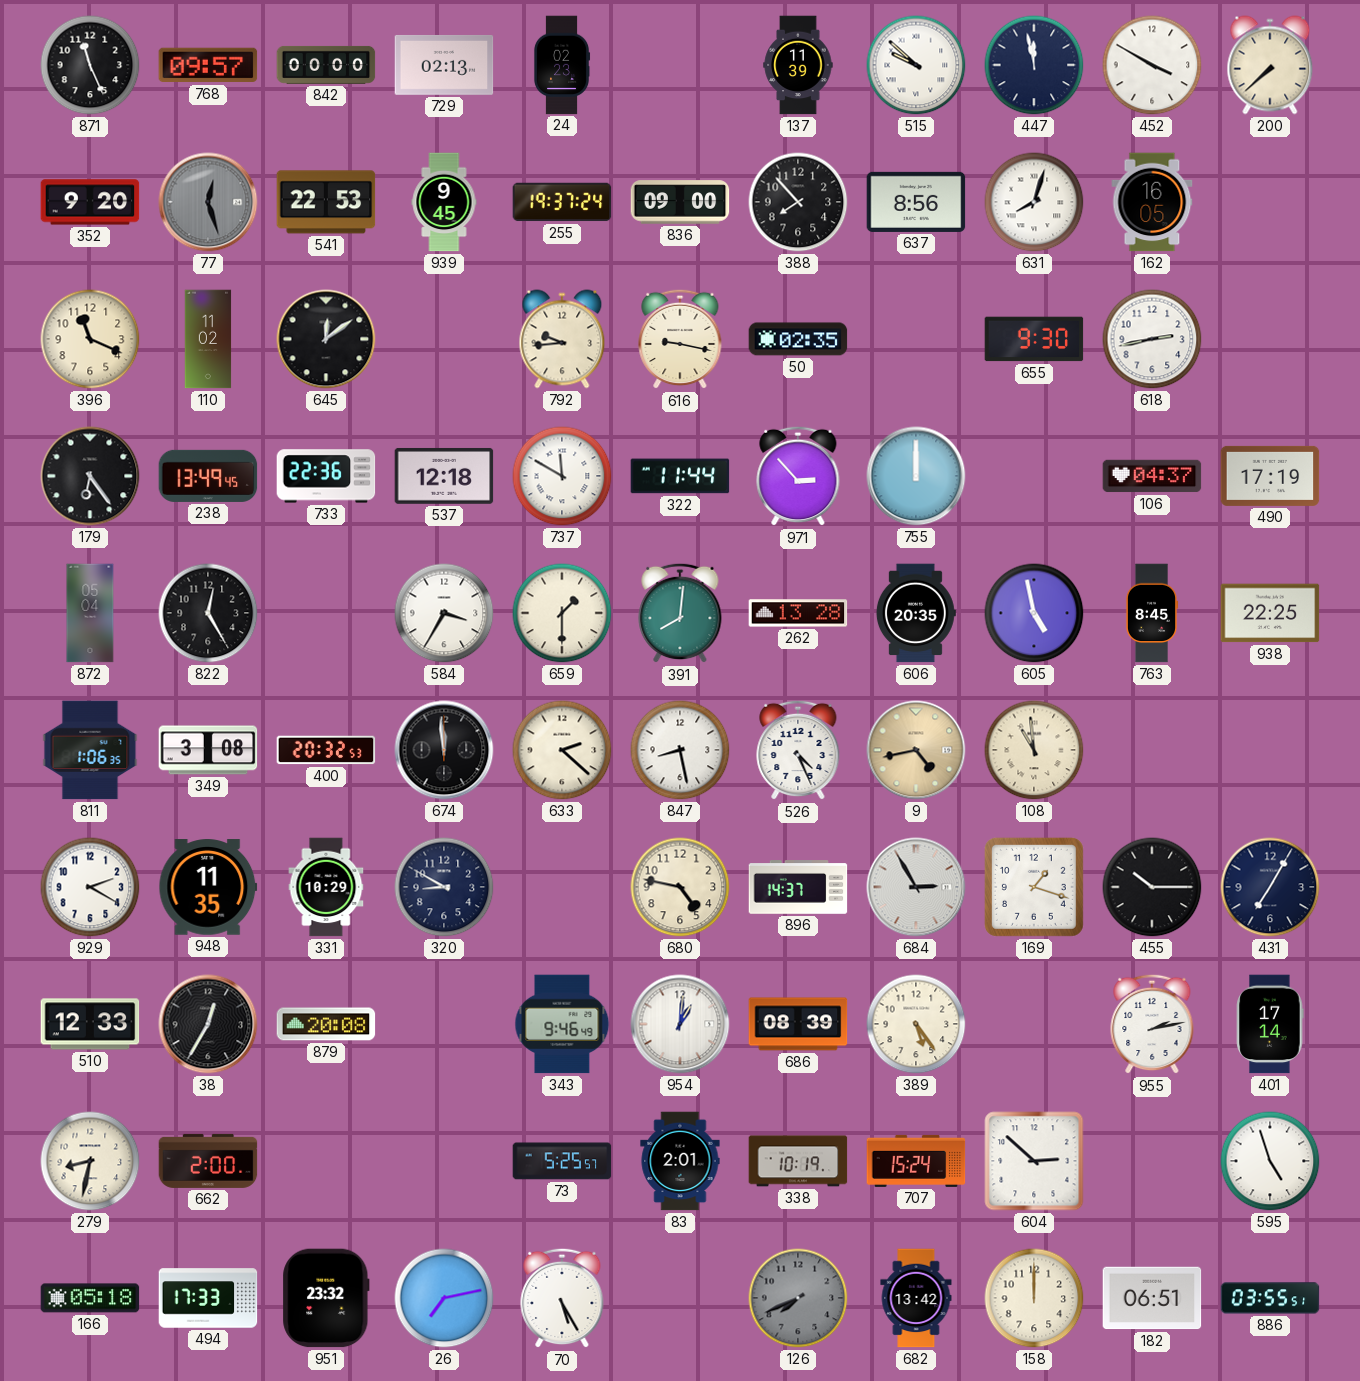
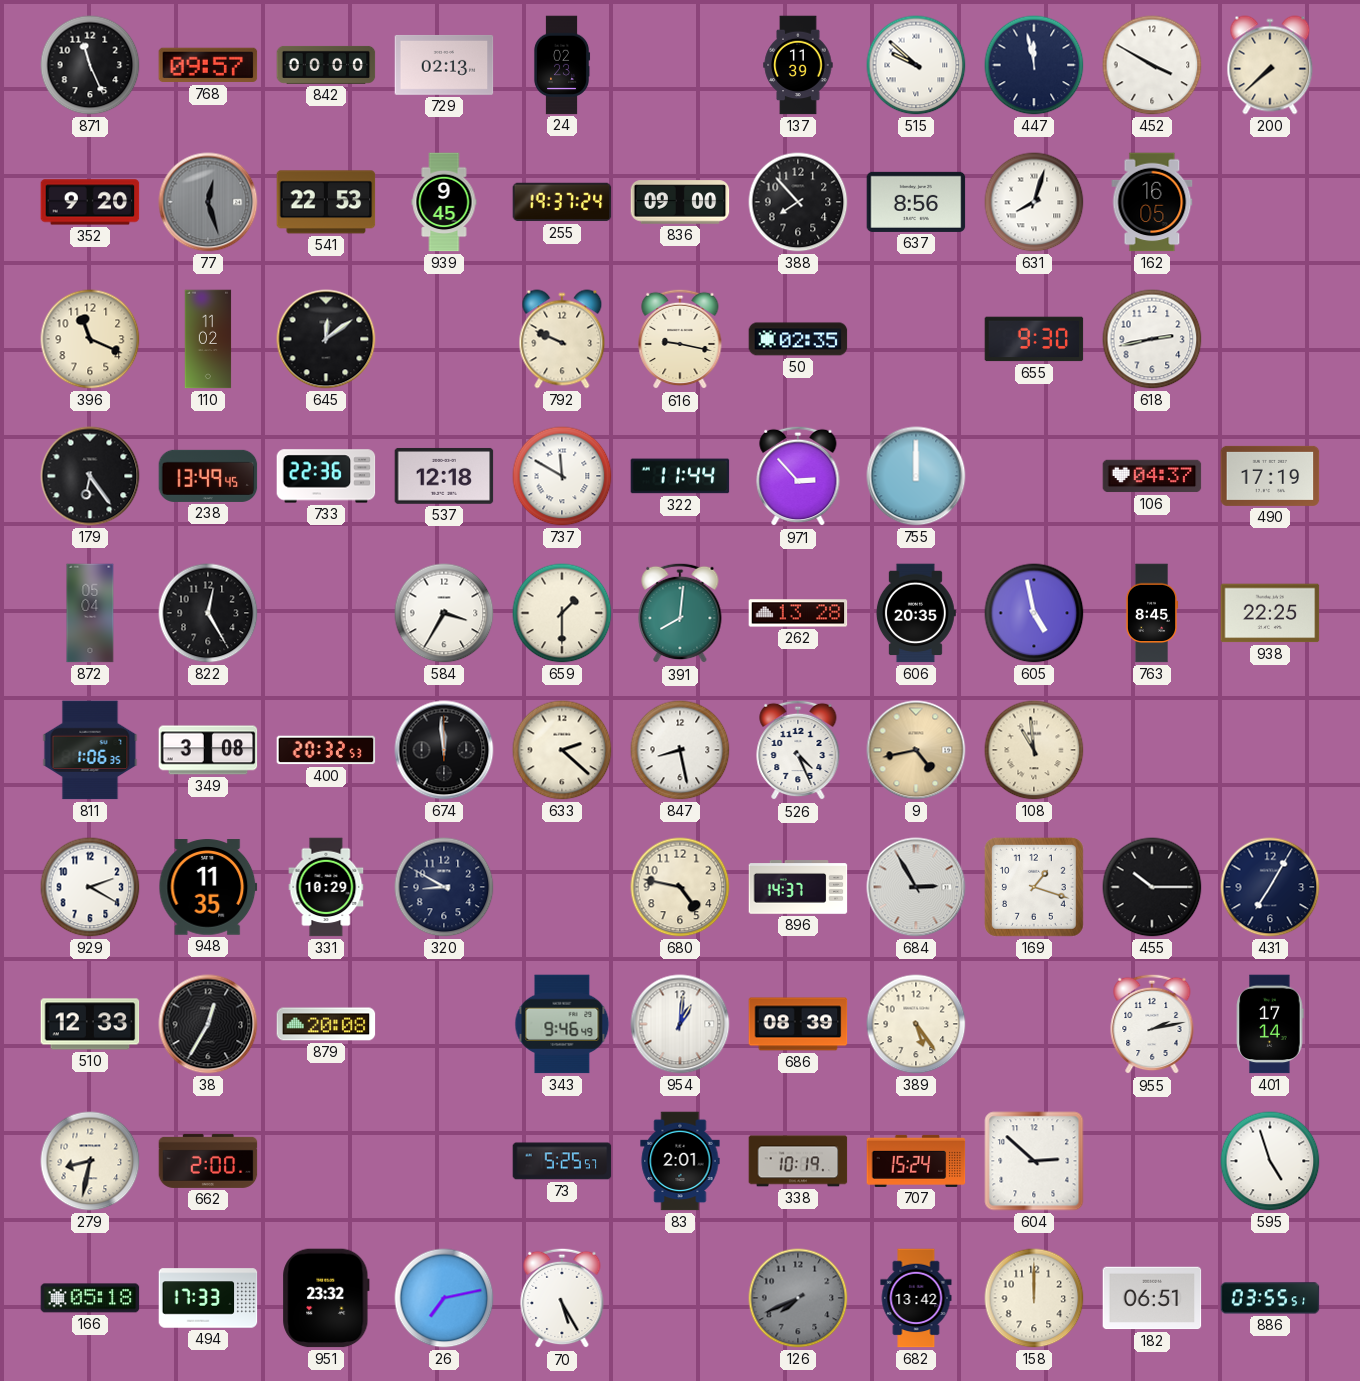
792: 9:44 -> 9:49
